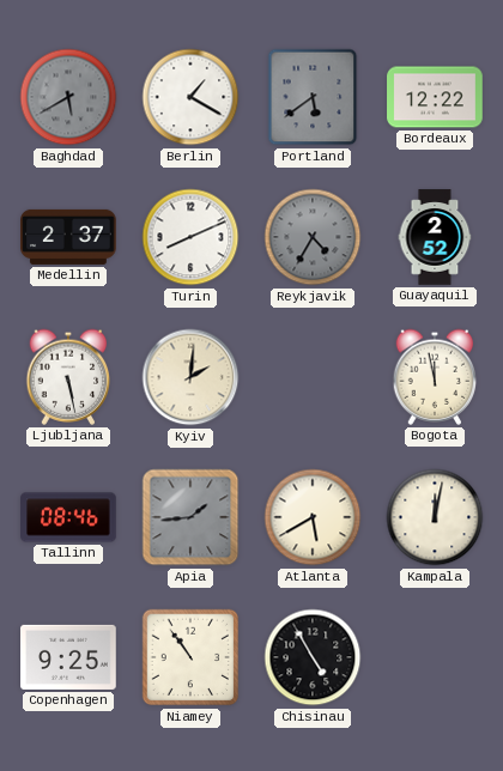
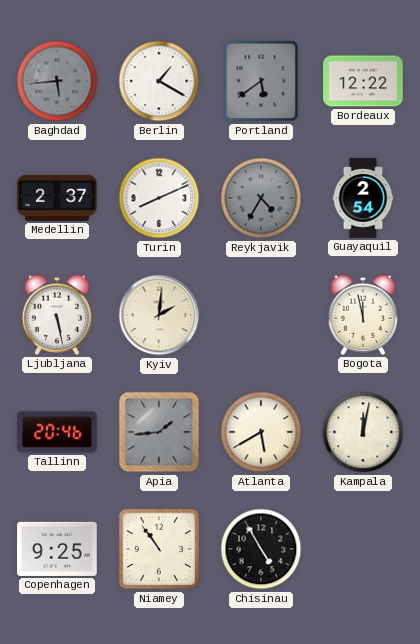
Baghdad: 5:40 -> 5:44
Guayaquil: 2:52 -> 2:54
Tallinn: 08:46 -> 20:46
